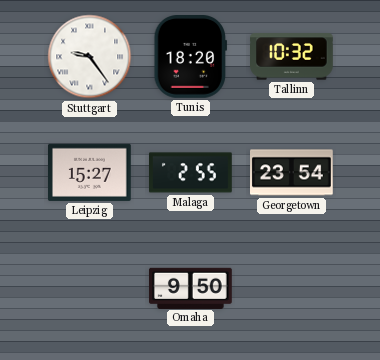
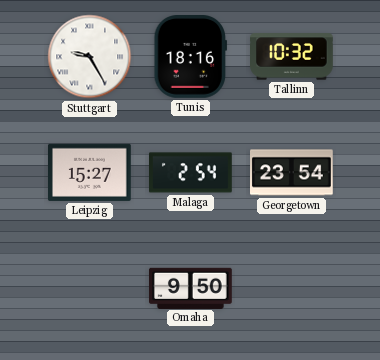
Stuttgart: 9:24 -> 9:25
Tunis: 18:20 -> 18:16
Malaga: 2:55 -> 2:54
